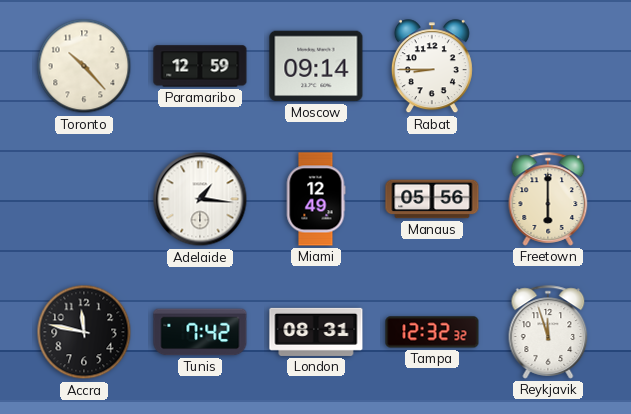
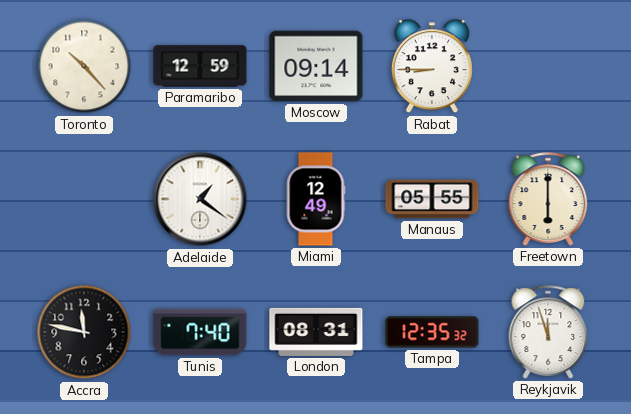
Adelaide: 1:16 -> 1:21
Manaus: 05:56 -> 05:55
Tunis: 7:42 -> 7:40
Tampa: 12:32 -> 12:35
